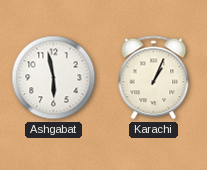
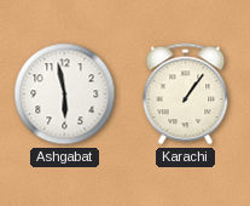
Karachi: 1:04 -> 1:06
